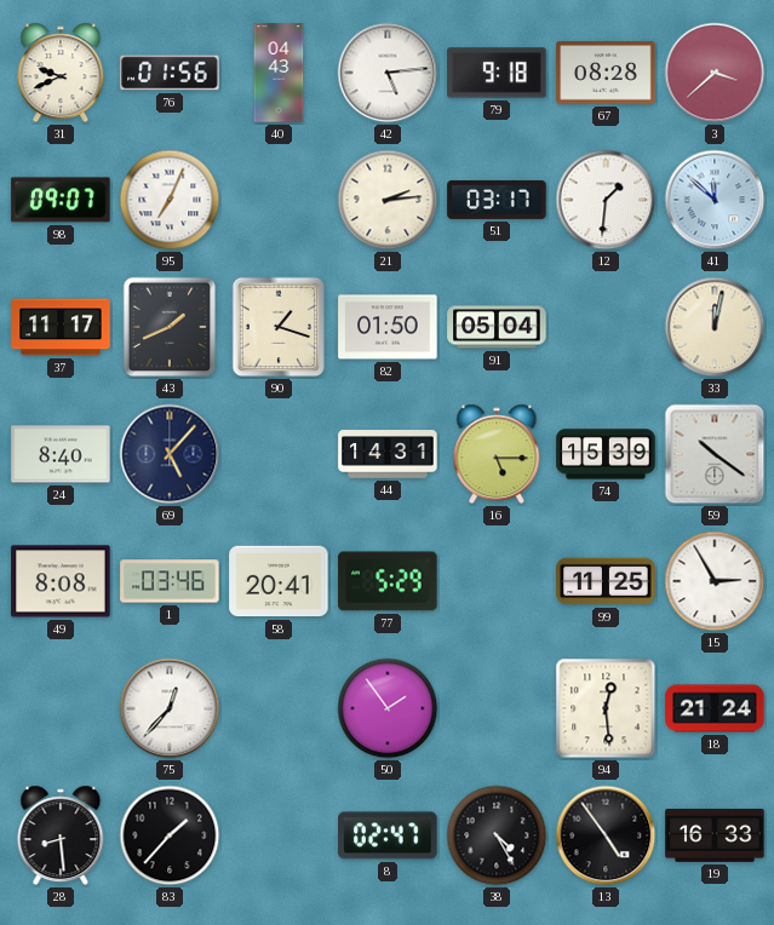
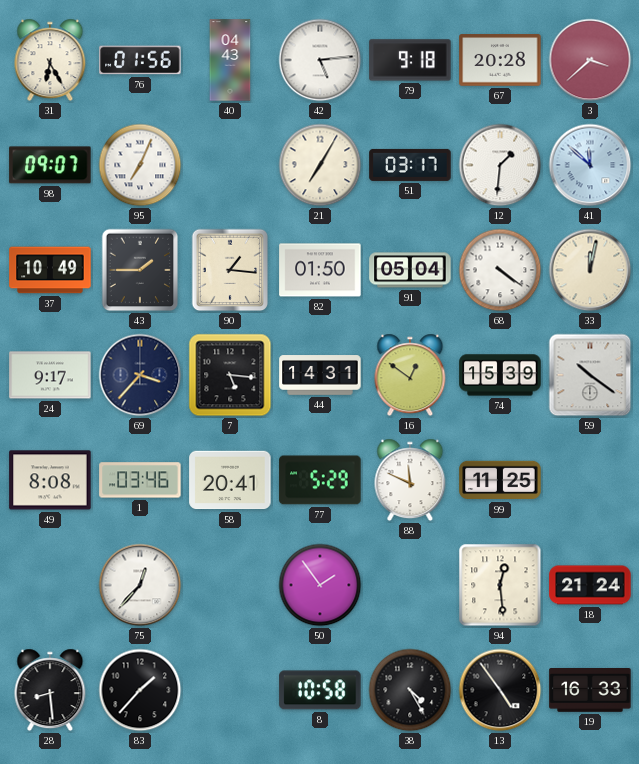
31: 9:41 -> 6:25
67: 08:28 -> 20:28
21: 2:14 -> 7:05
37: 11:17 -> 10:49
43: 1:41 -> 1:45
90: 1:18 -> 1:16
68: none -> 4:21
24: 8:40 -> 9:17
69: 5:07 -> 3:37
7: none -> 5:16
16: 5:15 -> 12:51
88: none -> 11:49
15: 2:55 -> none
8: 02:47 -> 10:58
